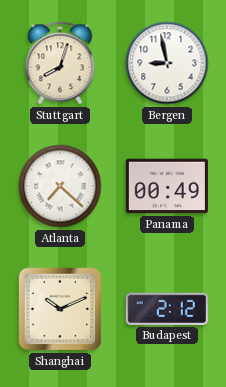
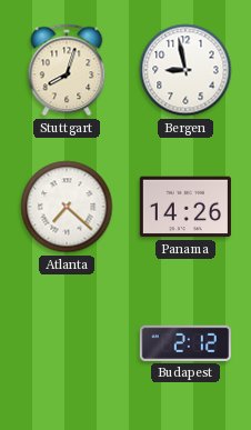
Panama: 00:49 -> 14:26
Shanghai: 10:11 -> none
